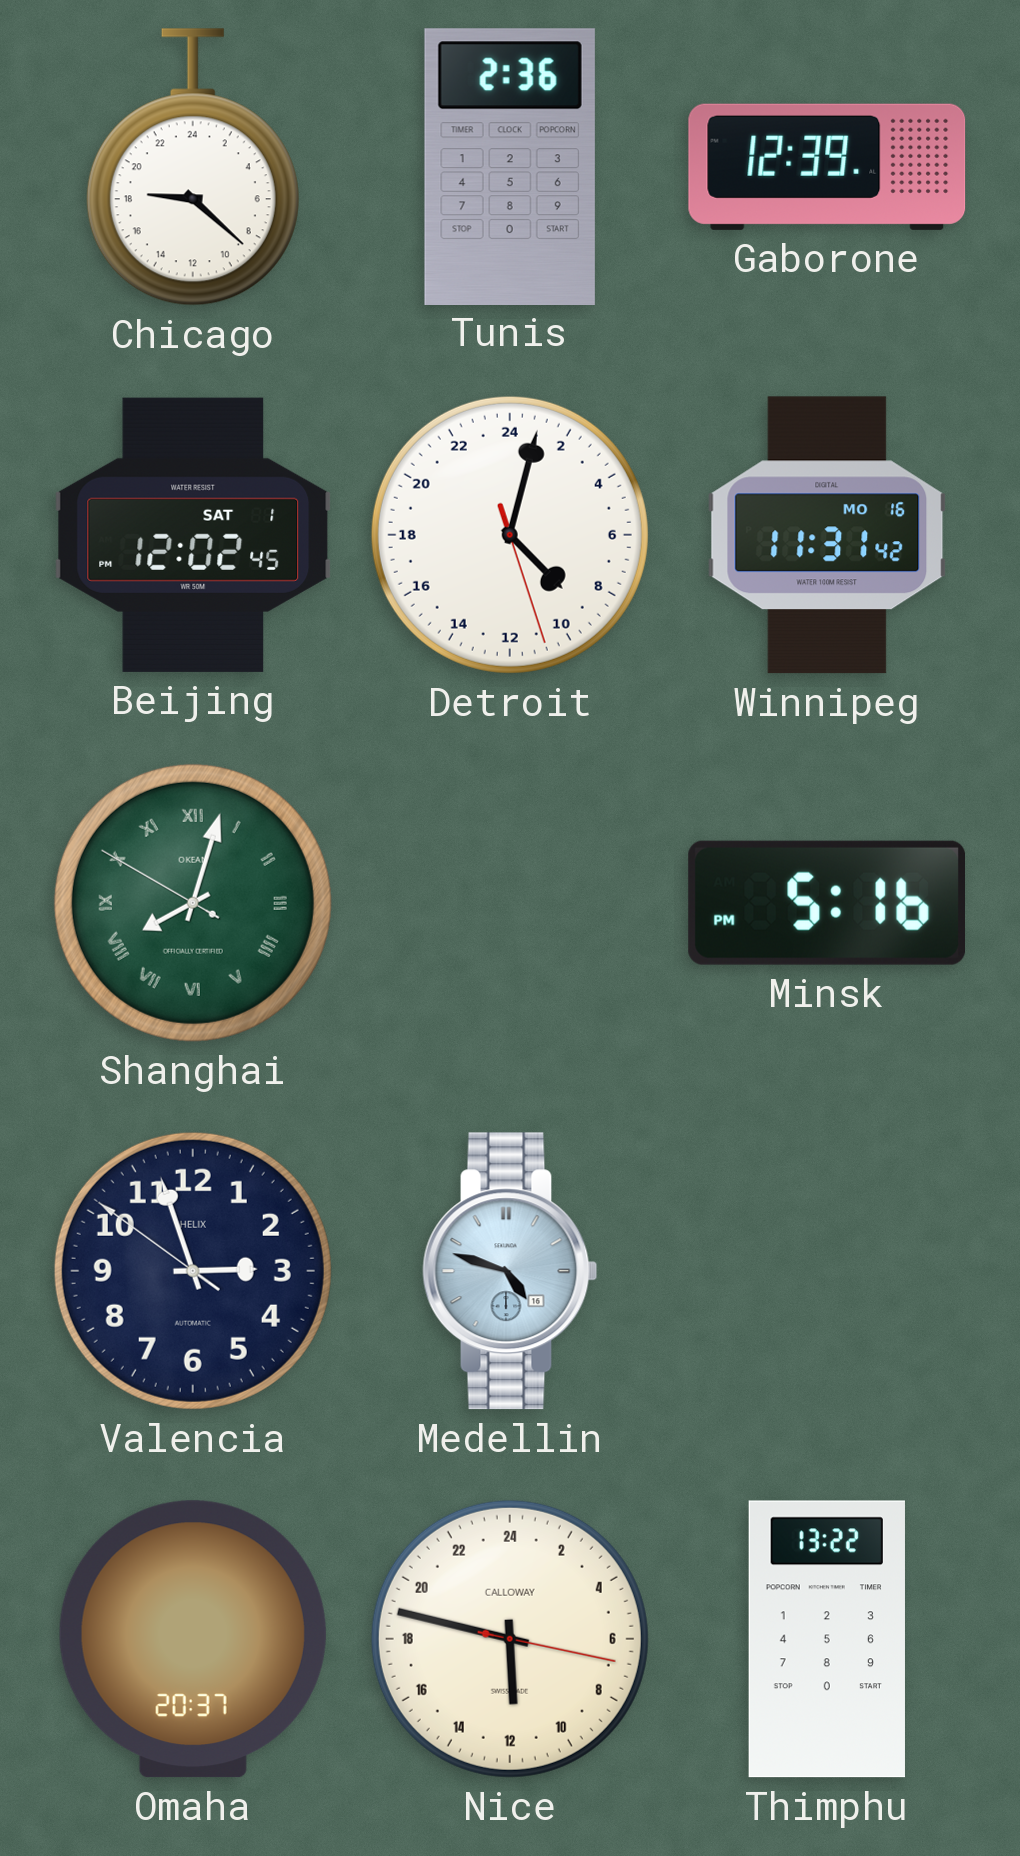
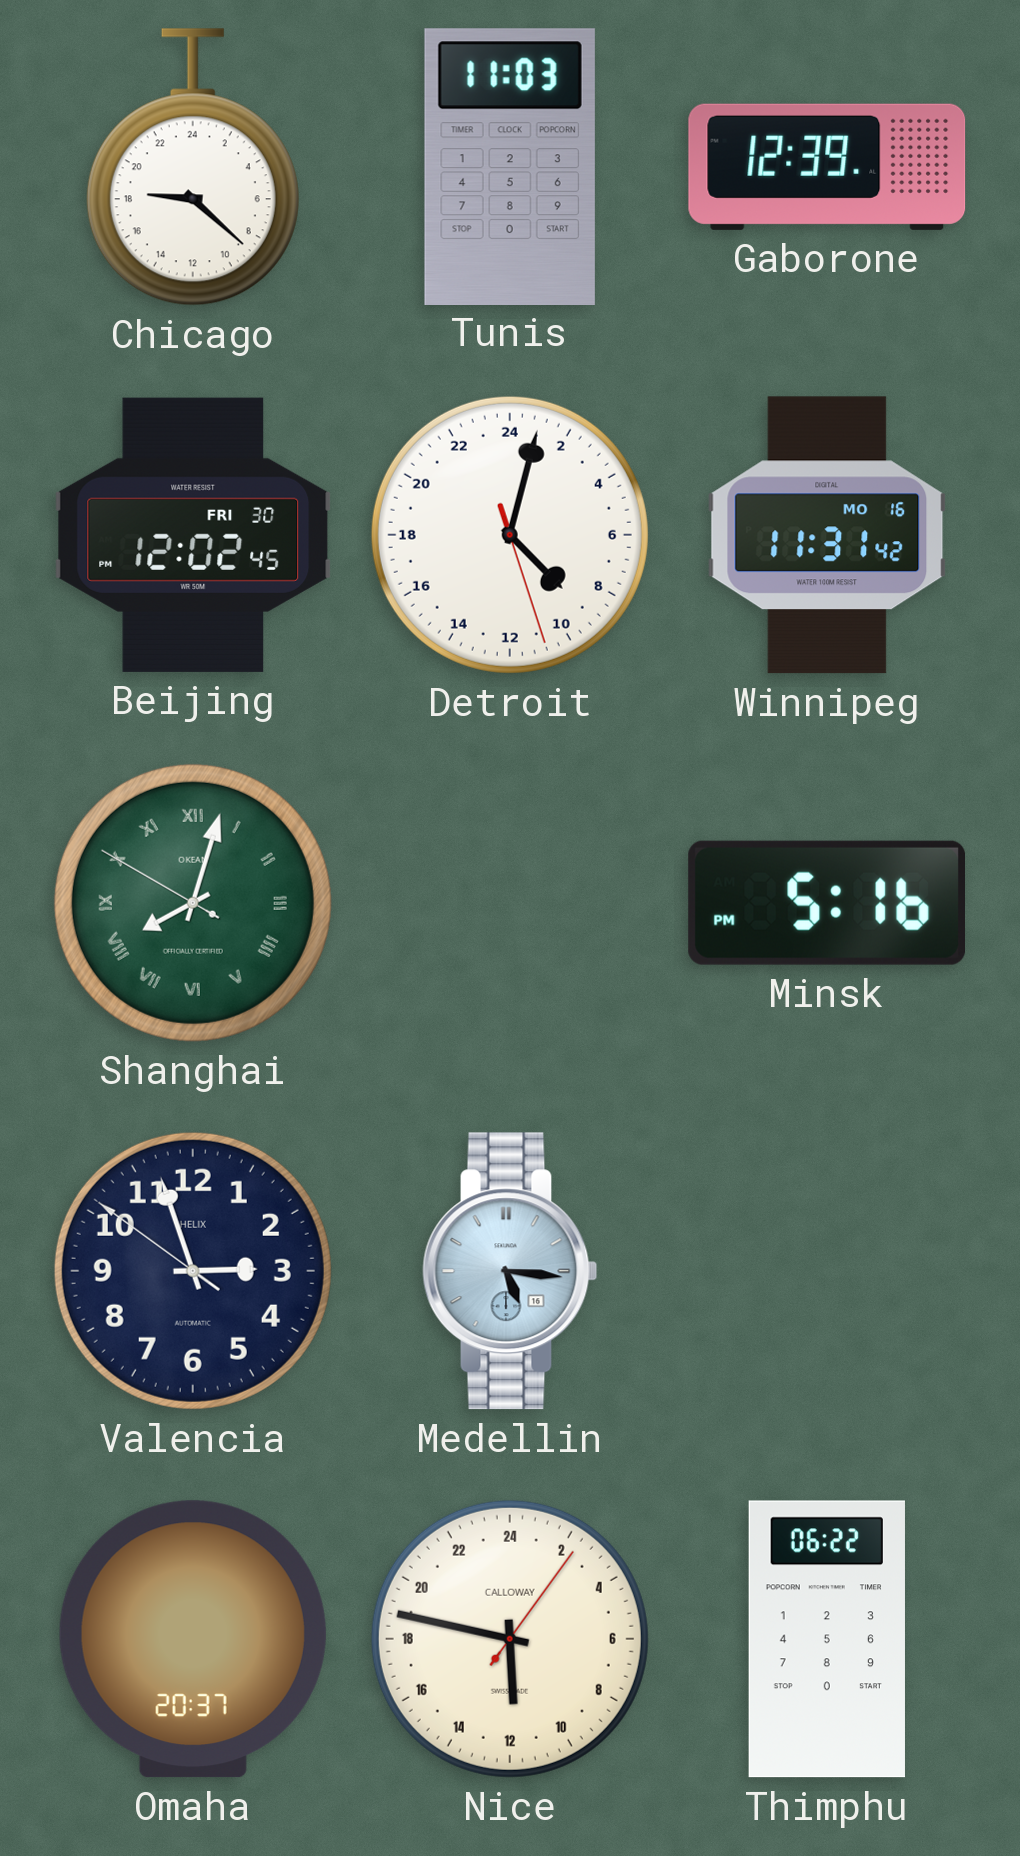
Tunis: 2:36 -> 11:03
Beijing date: SAT 1 -> FRI 30
Medellin: 4:48 -> 5:16
Nice: 11:47:17 -> 11:47:06
Thimphu: 13:22 -> 06:22
